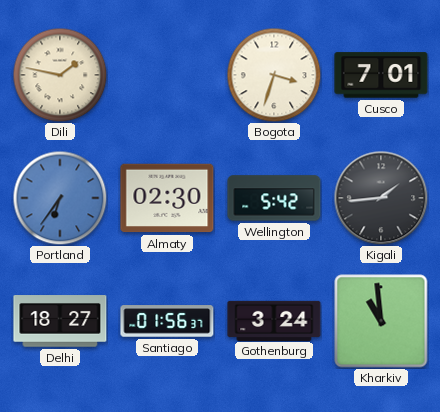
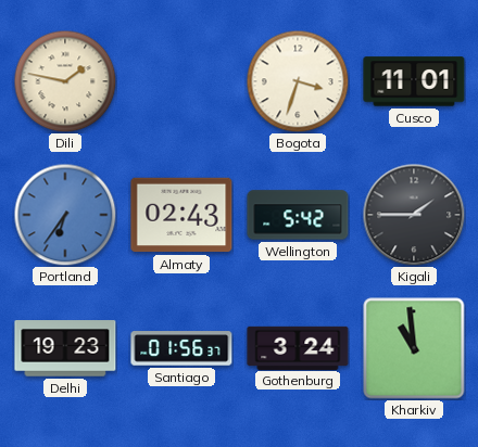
Cusco: 7:01 -> 11:01
Almaty: 02:30 -> 02:43
Kigali: 1:44 -> 1:45
Delhi: 18:27 -> 19:23
